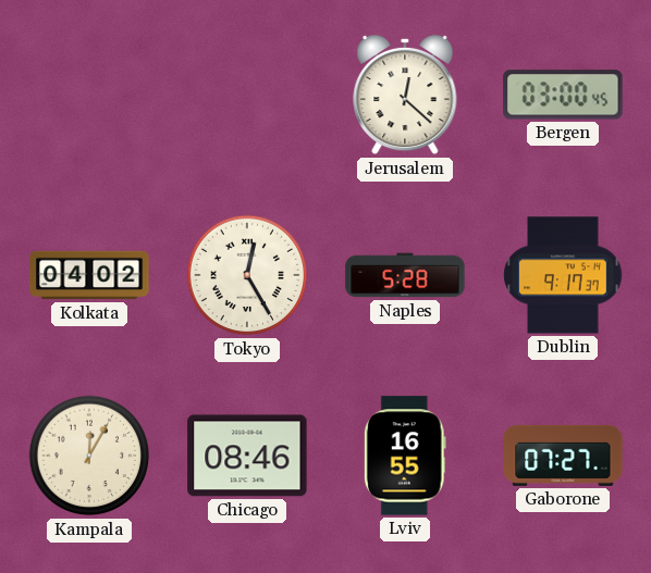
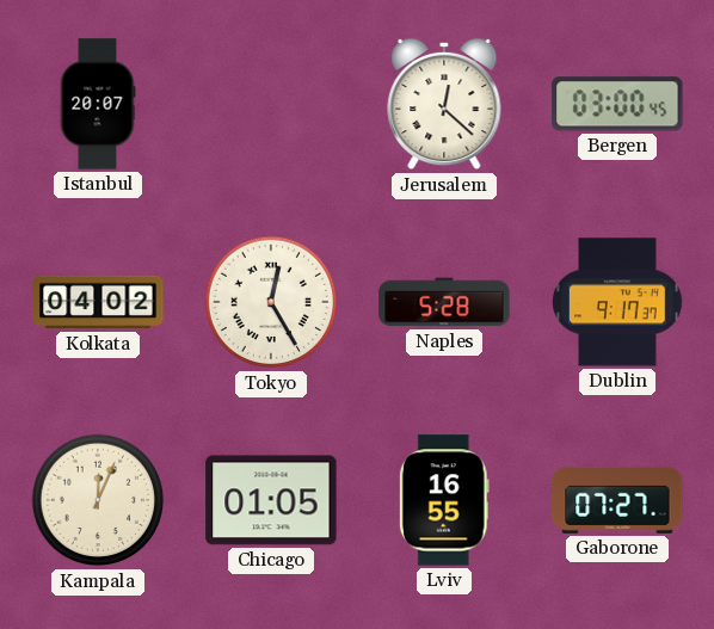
Istanbul: none -> 20:07
Kampala: 12:05 -> 12:04
Chicago: 08:46 -> 01:05
